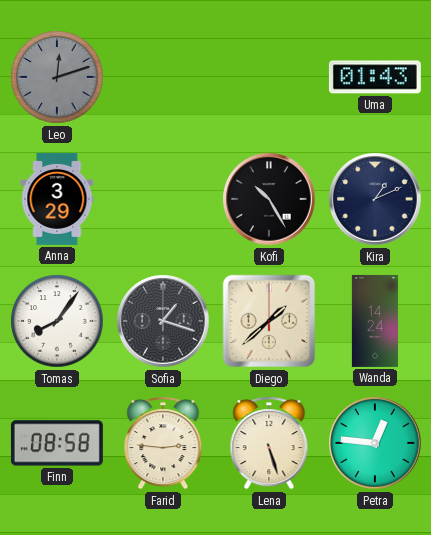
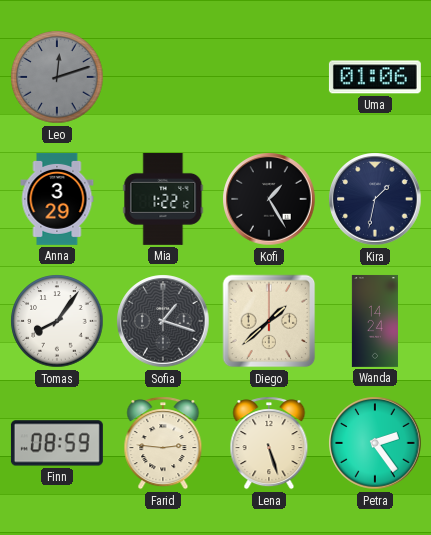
Uma: 01:43 -> 01:06
Mia: none -> 1:22
Kofi: 10:25 -> 1:25
Kira: 1:11 -> 1:32
Finn: 08:58 -> 08:59
Petra: 12:46 -> 2:24
